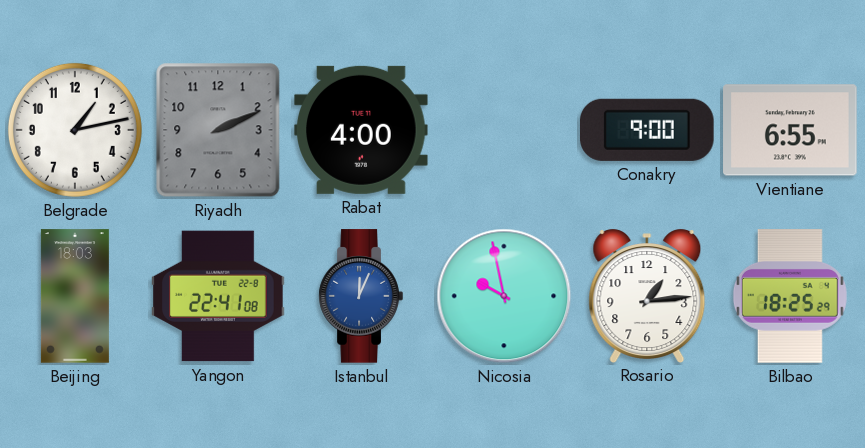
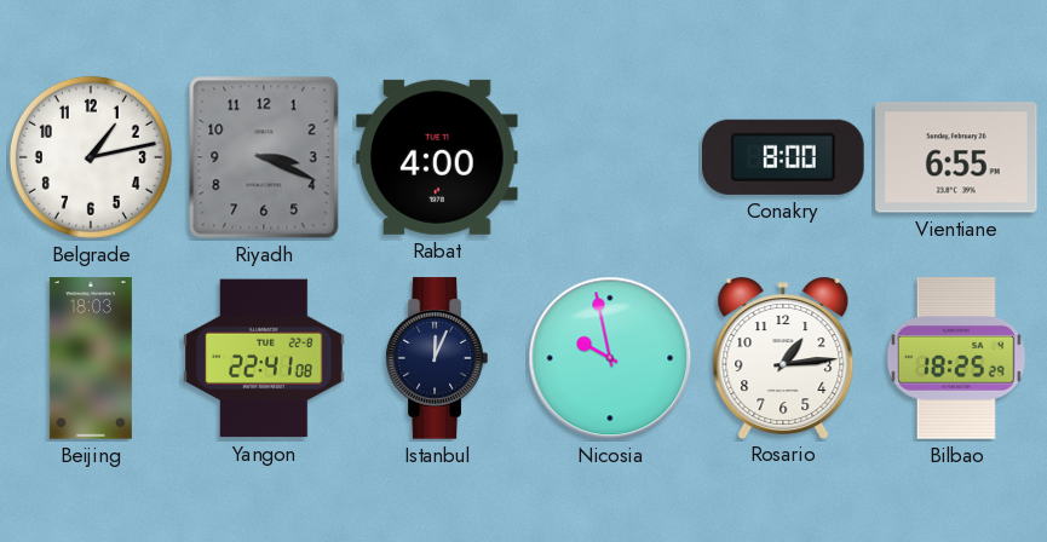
Riyadh: 2:11 -> 3:19
Conakry: 9:00 -> 8:00
Istanbul dial: blue -> navy
